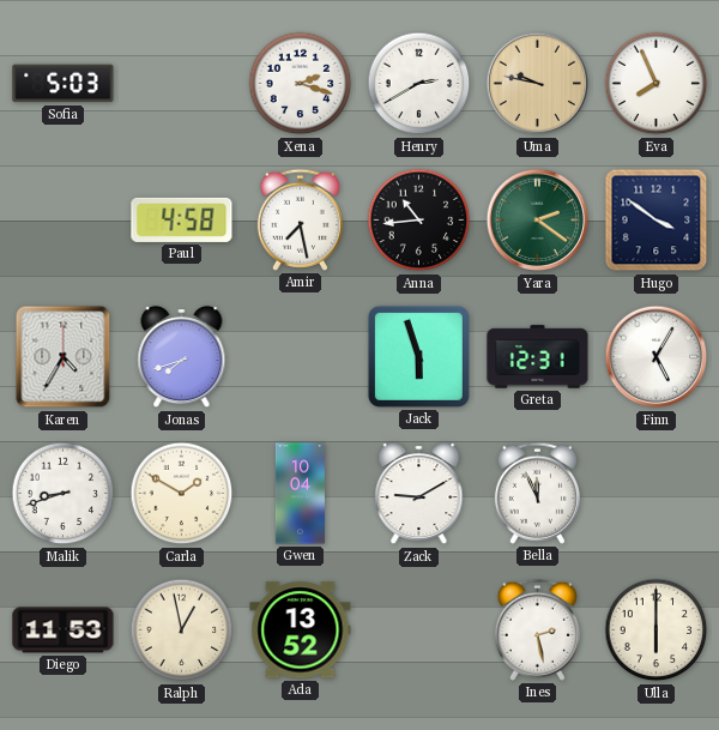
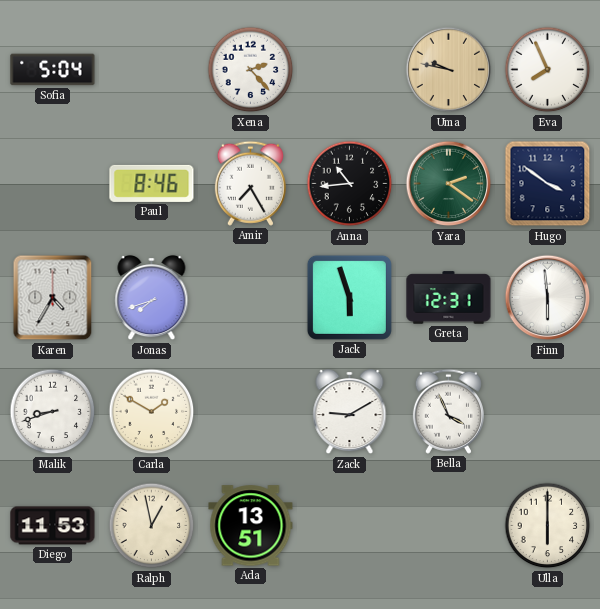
Sofia: 5:03 -> 5:04
Xena: 2:18 -> 2:23
Henry: 2:40 -> none
Paul: 4:58 -> 8:46
Amir: 7:28 -> 7:25
Finn: 5:05 -> 5:59
Gwen: 10:04 -> none
Bella: 11:56 -> 3:56
Ada: 13:52 -> 13:51
Ines: 2:28 -> none
